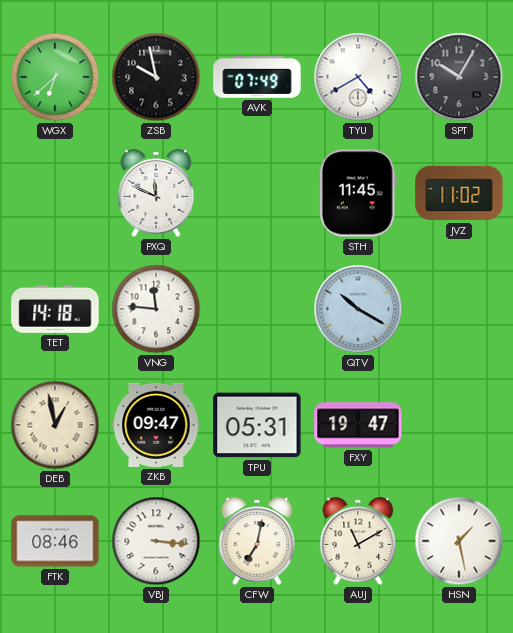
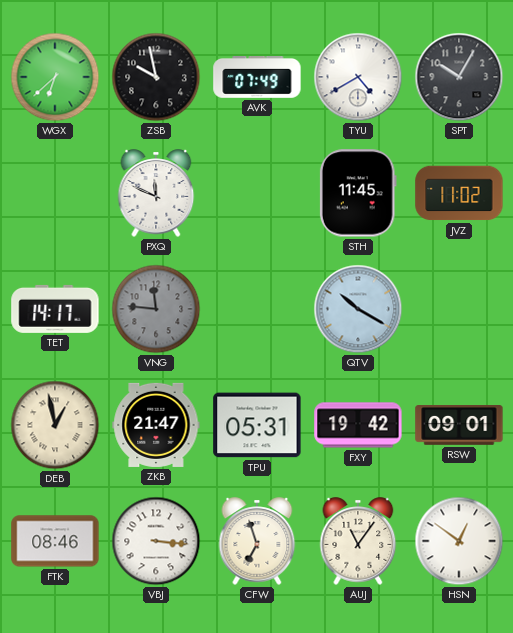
TET: 14:18 -> 14:17
VNG dial: white -> grey
ZKB: 09:47 -> 21:47
FXY: 19:47 -> 19:42
RSW: none -> 09:01
CFW: 7:02 -> 6:57
AUJ: 11:10 -> 11:06
HSN: 1:28 -> 12:51
